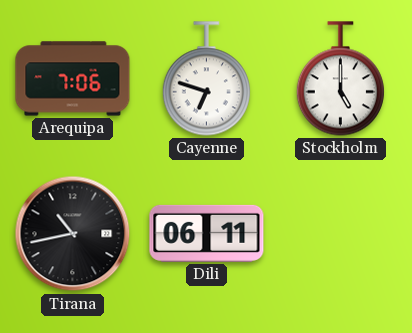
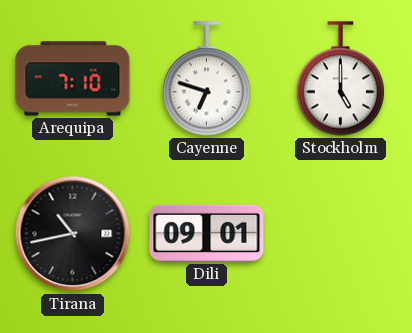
Arequipa: 7:06 -> 7:10
Dili: 06:11 -> 09:01
